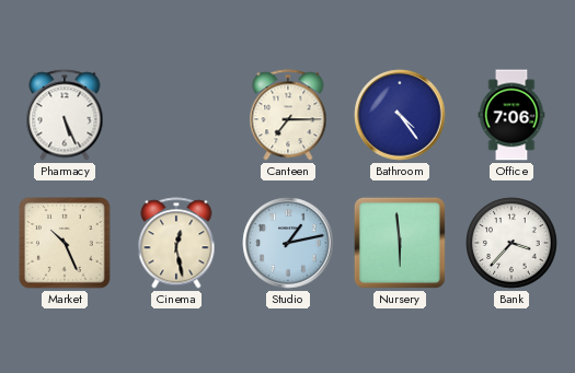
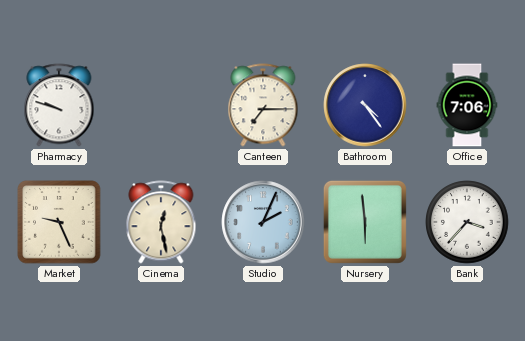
Pharmacy: 5:26 -> 9:48
Market: 10:26 -> 9:26
Studio: 1:13 -> 2:04
